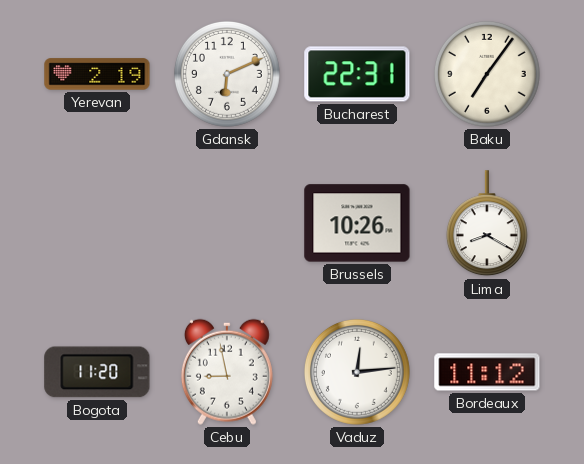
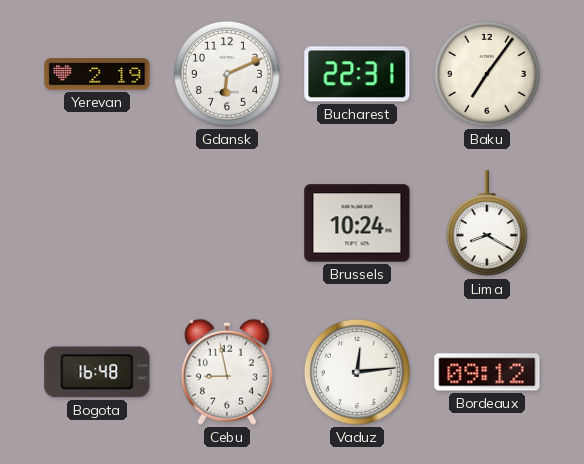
Brussels: 10:26 -> 10:24
Bogota: 11:20 -> 16:48
Bordeaux: 11:12 -> 09:12
